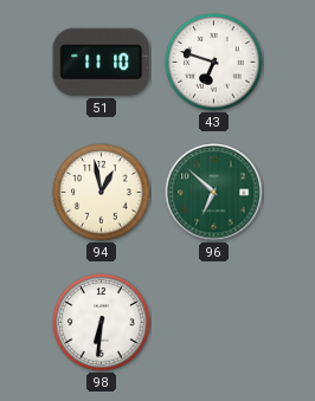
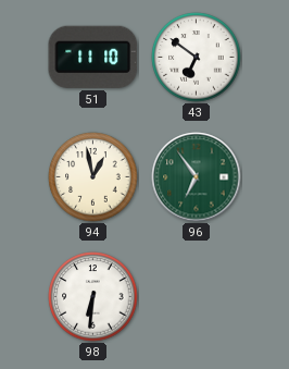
43: 6:48 -> 6:51
96: 6:52 -> 6:54
